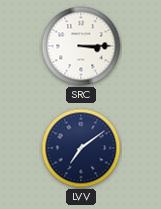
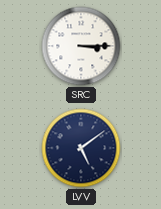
LVV: 7:09 -> 5:09
